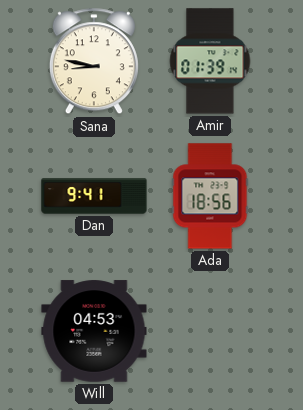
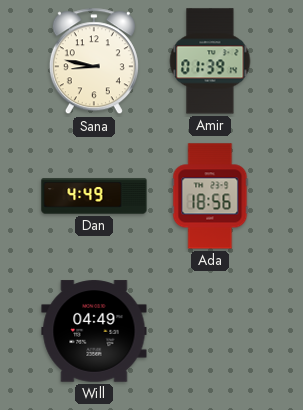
Dan: 9:41 -> 4:49
Will: 04:53 -> 04:49
